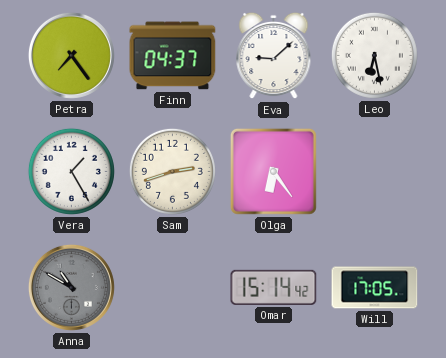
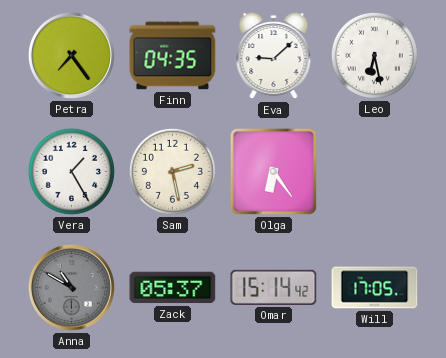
Finn: 04:37 -> 04:35
Sam: 2:42 -> 2:28
Zack: none -> 05:37
